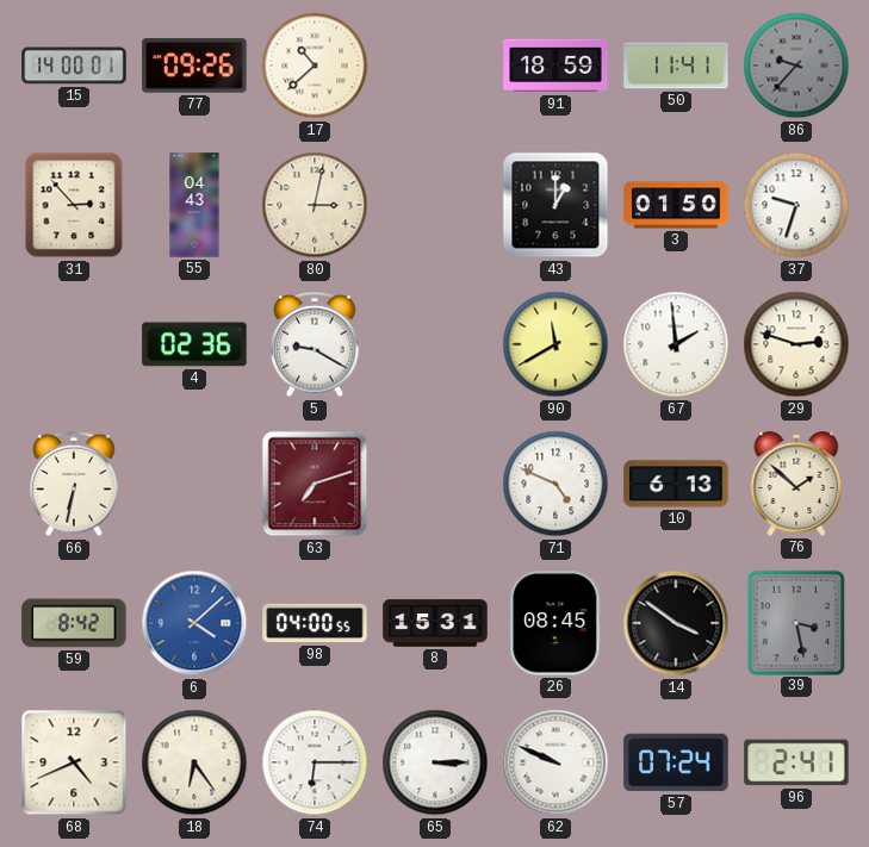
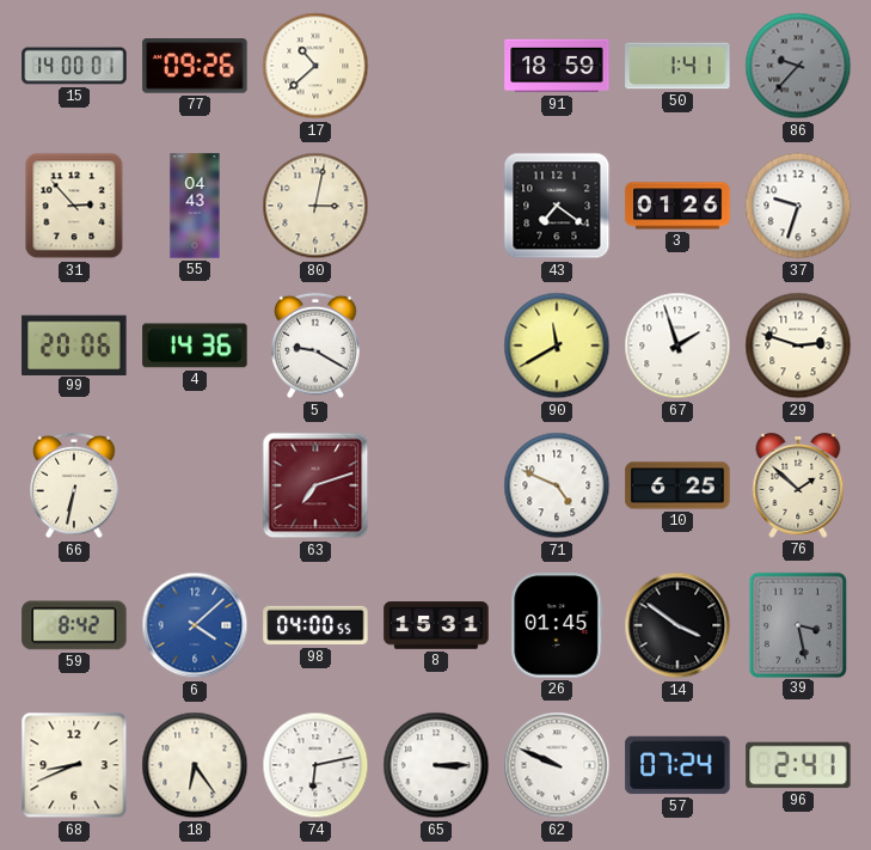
50: 11:41 -> 1:41
43: 1:00 -> 7:21
3: 01:50 -> 01:26
99: none -> 20:06
4: 02:36 -> 14:36
67: 1:59 -> 1:57
10: 6:13 -> 6:25
26: 08:45 -> 01:45
68: 4:41 -> 8:41
74: 6:15 -> 6:13
